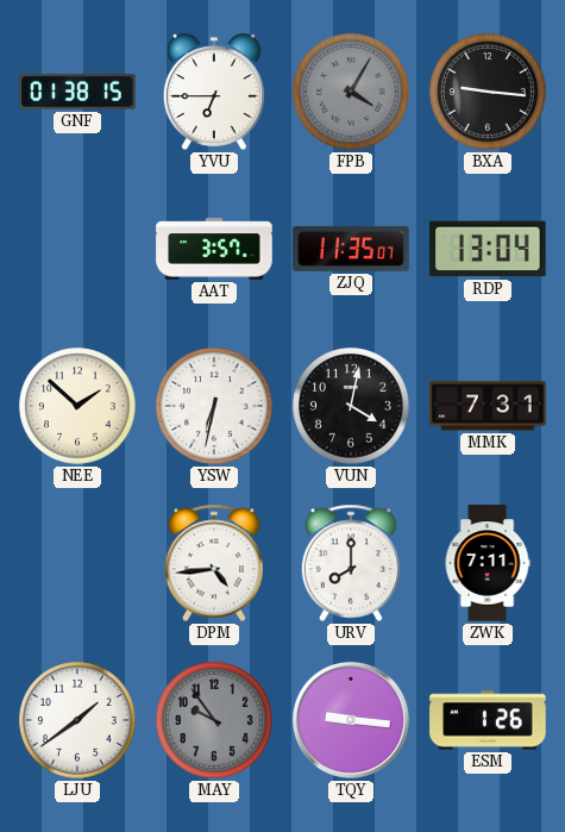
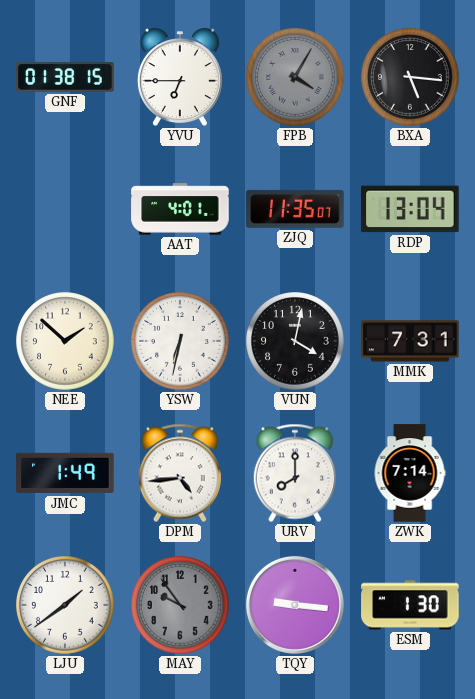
BXA: 9:16 -> 5:16
AAT: 3:57 -> 4:01
JMC: none -> 1:49
ZWK: 7:11 -> 7:14
ESM: 1:26 -> 1:30
